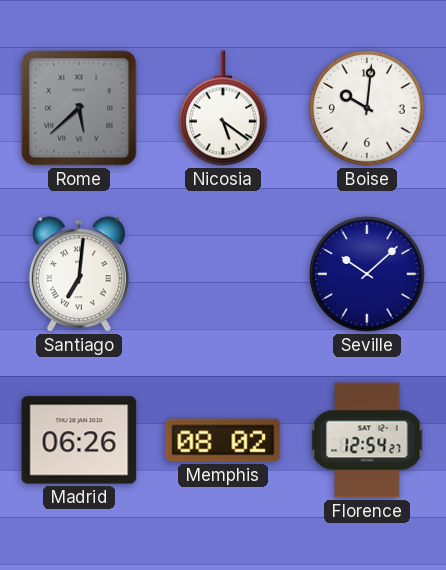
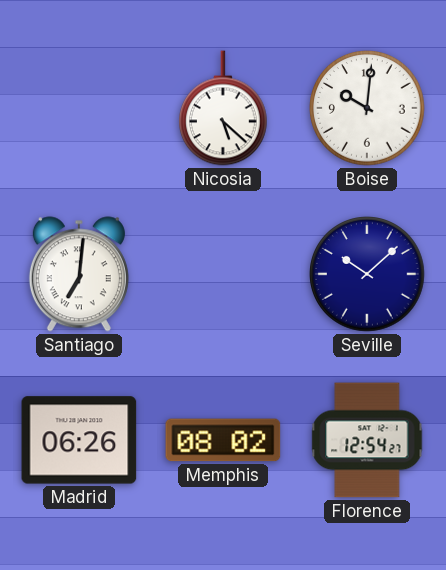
Rome: 5:38 -> none
Nicosia: 5:21 -> 5:22
